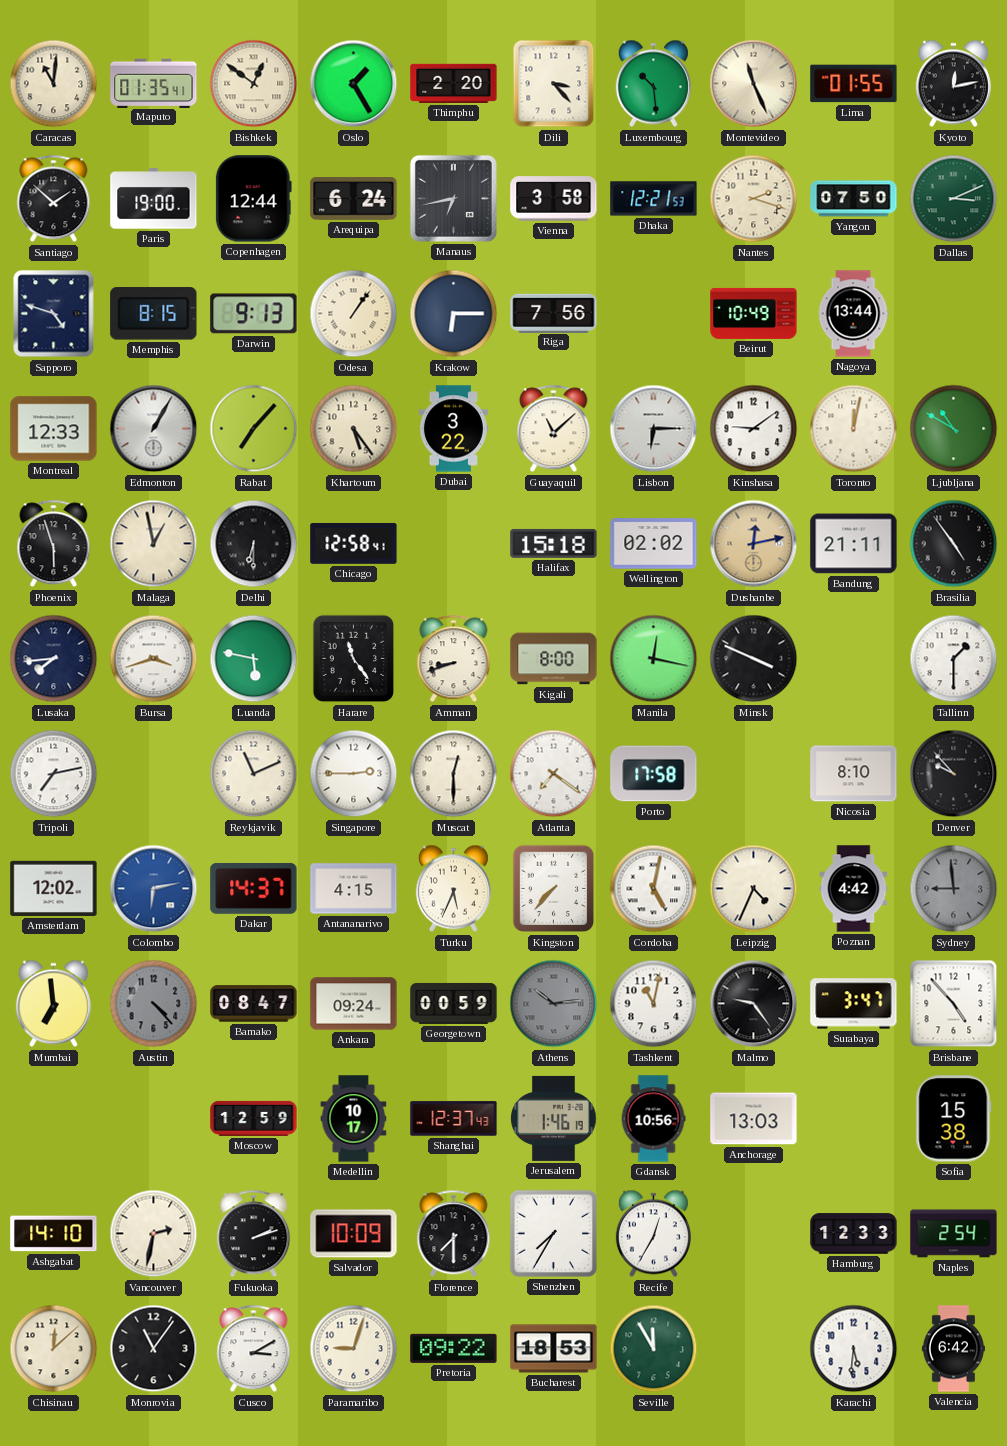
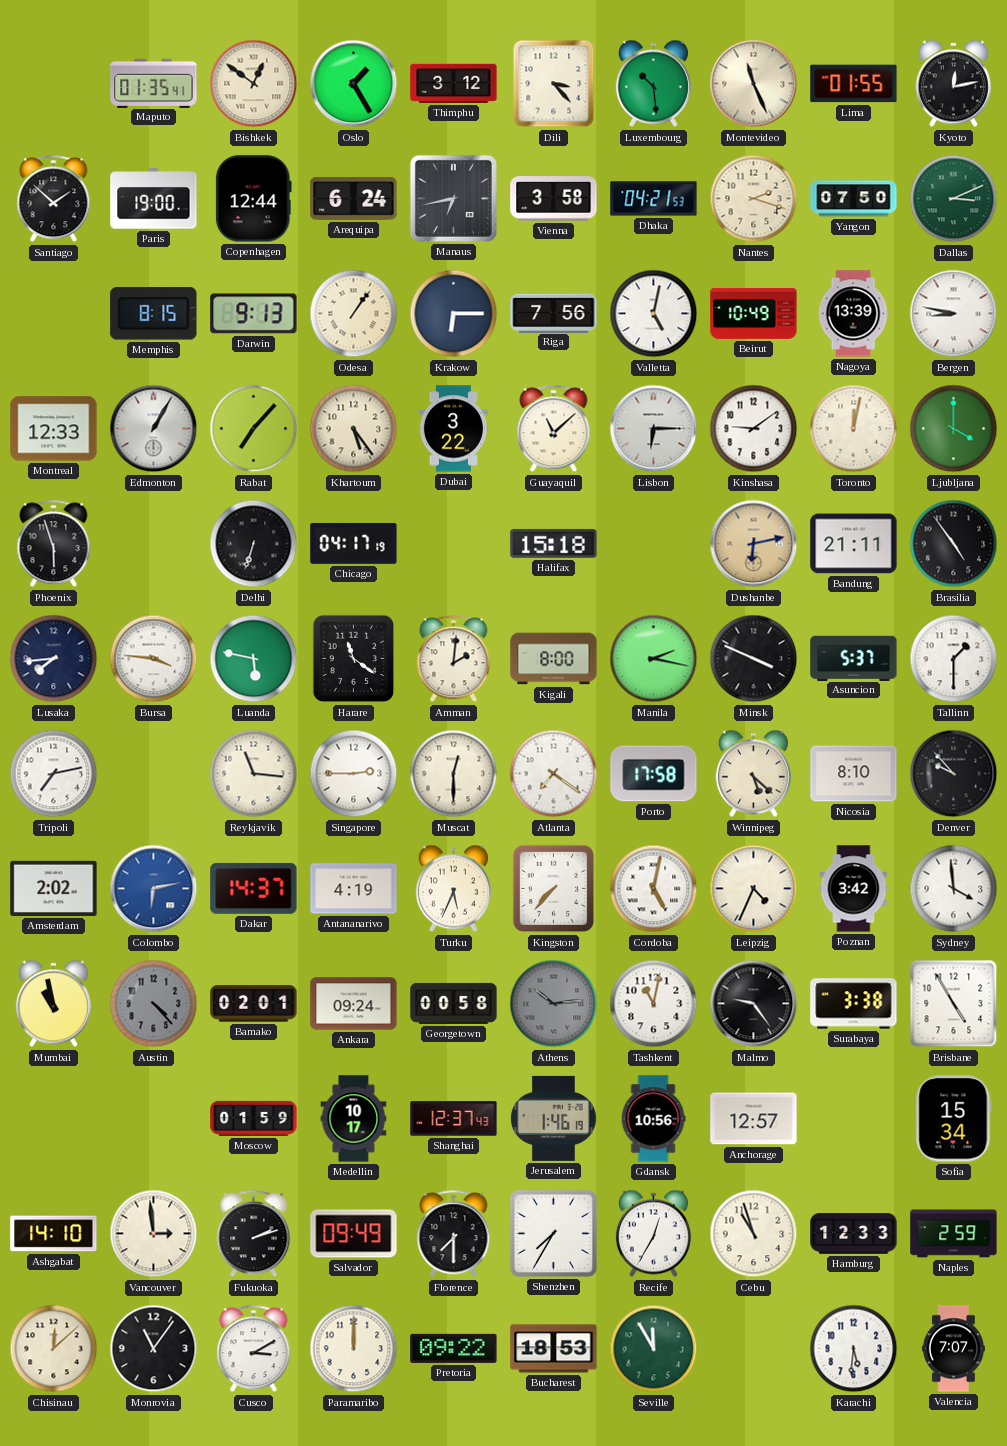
Caracas: 11:01 -> none
Thimphu: 2:20 -> 3:12
Dhaka: 12:21 -> 04:21
Sapporo: 4:48 -> none
Valletta: none -> 5:02
Nagoya: 13:44 -> 13:39
Bergen: none -> 8:47
Ljubljana: 10:50 -> 4:00
Malaga: 12:58 -> none
Delhi: 6:30 -> 6:33
Chicago: 12:58 -> 04:17
Wellington: 02:02 -> none
Dushanbe: 12:13 -> 6:13
Bursa: 3:42 -> 3:46
Harare: 11:24 -> 11:21
Amman: 8:42 -> 2:01
Manila: 12:17 -> 2:17
Asuncion: none -> 5:37
Reykjavik: 11:11 -> 11:16
Winnipeg: none -> 5:22
Amsterdam: 12:02 -> 2:02
Antananarivo: 4:15 -> 4:19
Poznan: 4:42 -> 3:42
Sydney: 8:59 -> 3:59
Sydney dial: grey -> white
Mumbai: 6:59 -> 10:58
Bamako: 08:47 -> 02:01
Georgetown: 00:59 -> 00:58
Surabaya: 3:47 -> 3:38
Brisbane: 4:53 -> 4:55
Moscow: 12:59 -> 01:59
Anchorage: 13:03 -> 12:57
Sofia: 15:38 -> 15:34
Vancouver: 2:32 -> 2:59
Salvador: 10:09 -> 09:49
Cebu: none -> 10:57
Naples: 2:54 -> 2:59
Paramaribo: 9:03 -> 12:00
Valencia: 6:42 -> 7:07
